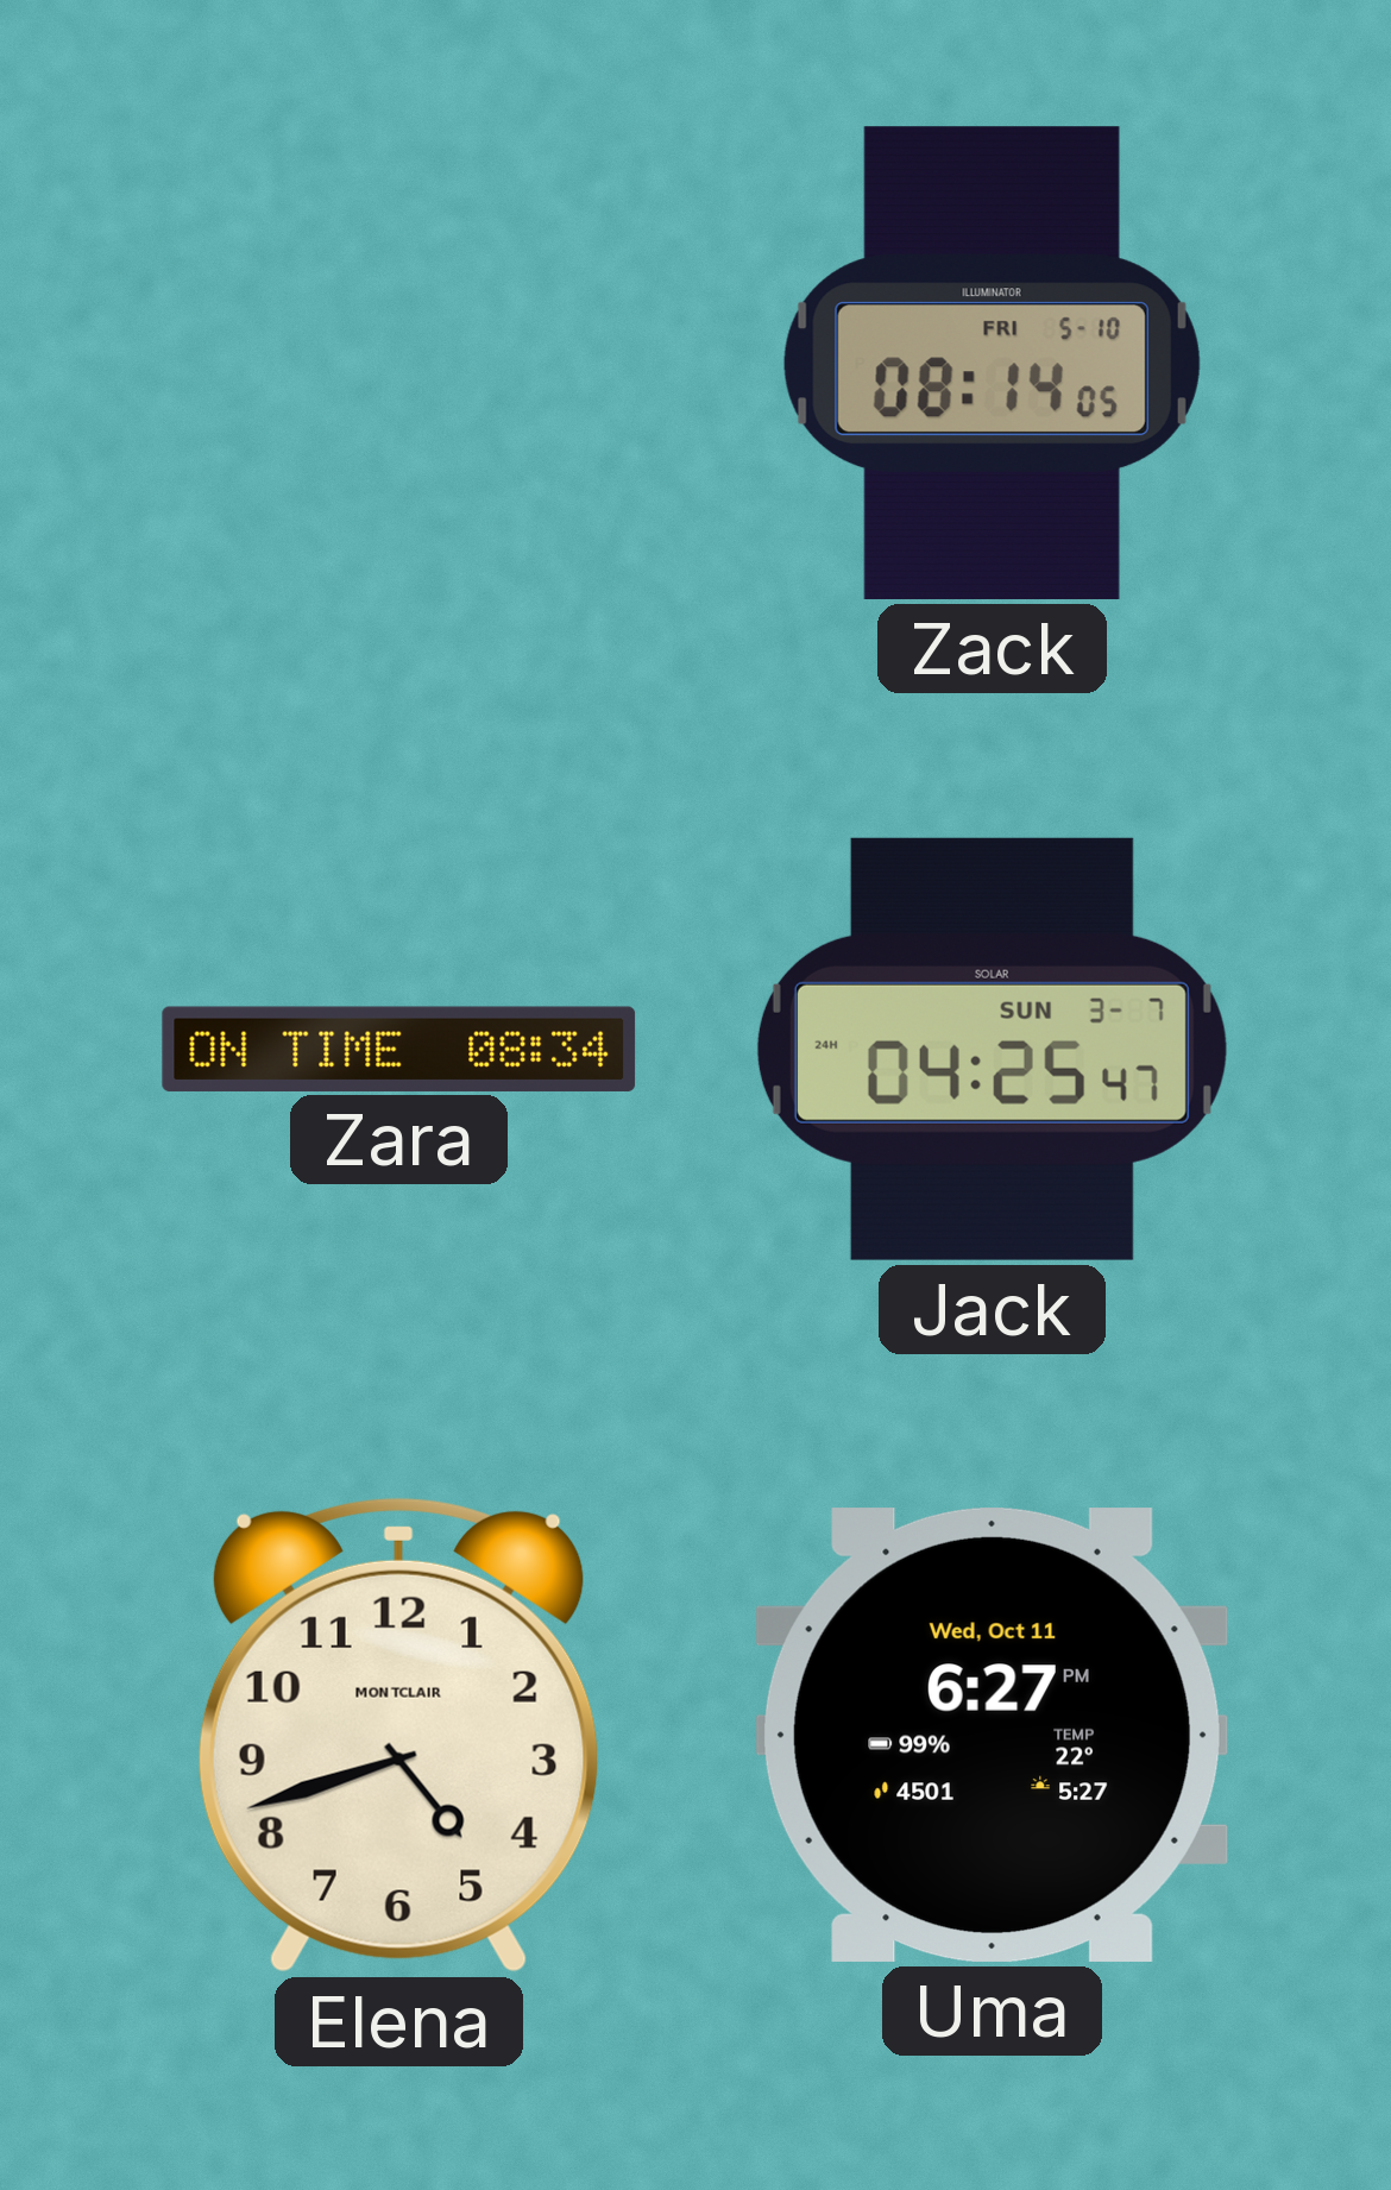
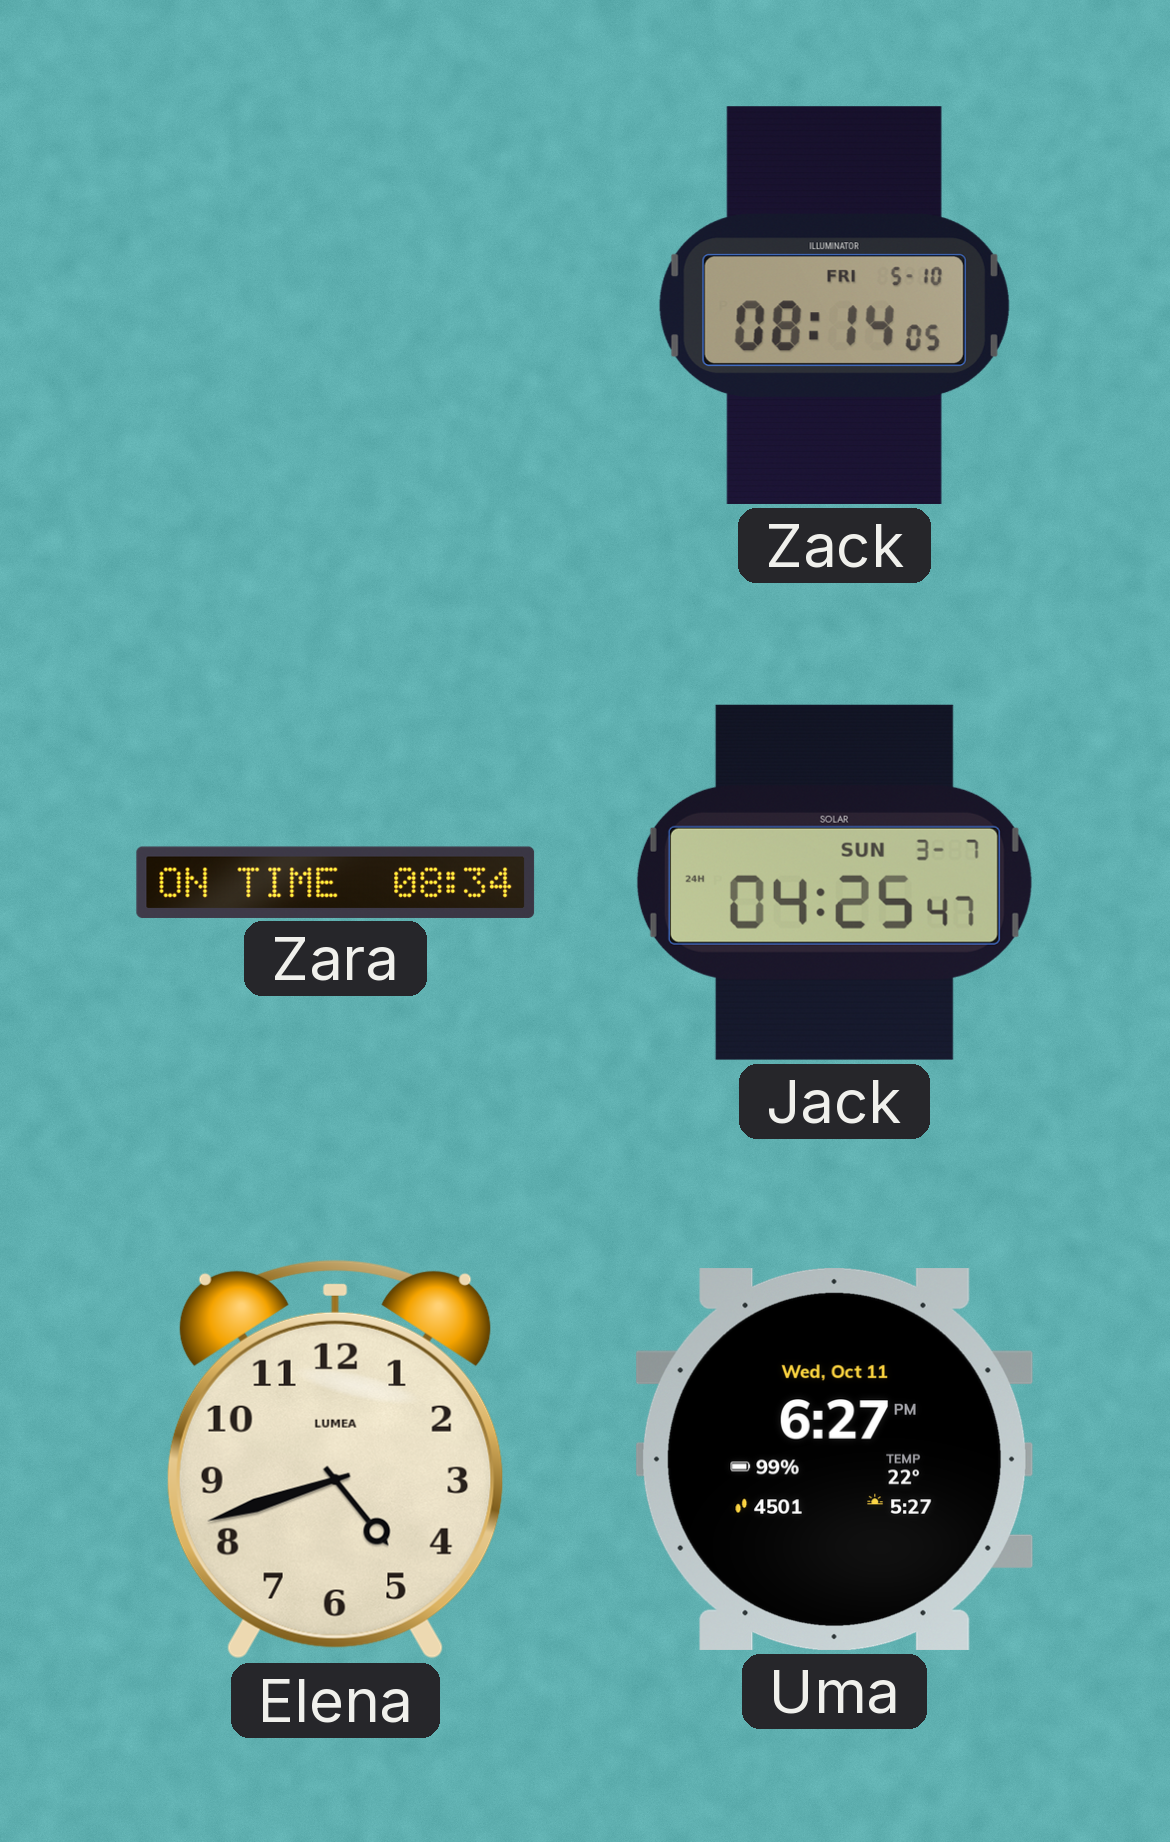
Elena brand: MONTCLAIR -> LUMEA
